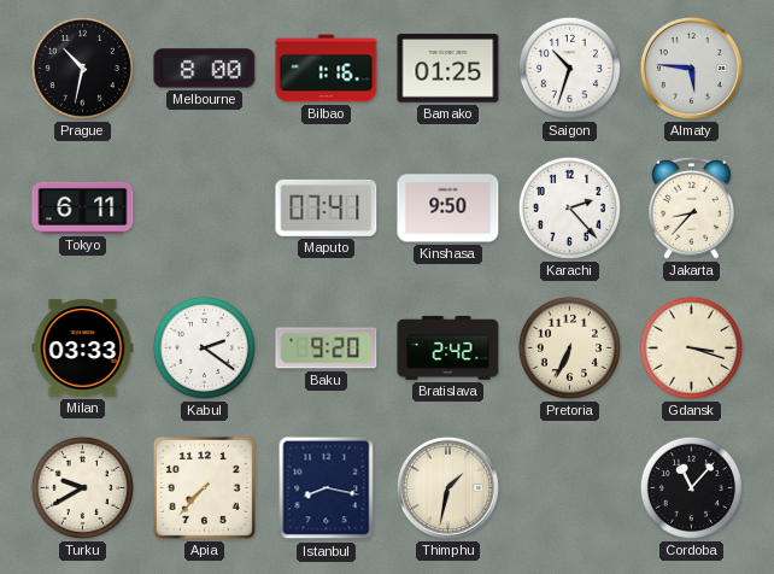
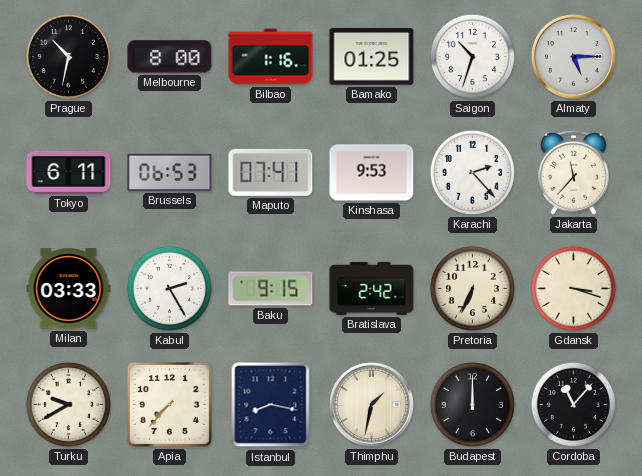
Almaty: 5:46 -> 5:15
Brussels: none -> 06:53
Kinshasa: 9:50 -> 9:53
Jakarta: 8:37 -> 11:37
Kabul: 2:21 -> 2:25
Baku: 9:20 -> 9:15
Budapest: none -> 12:00
